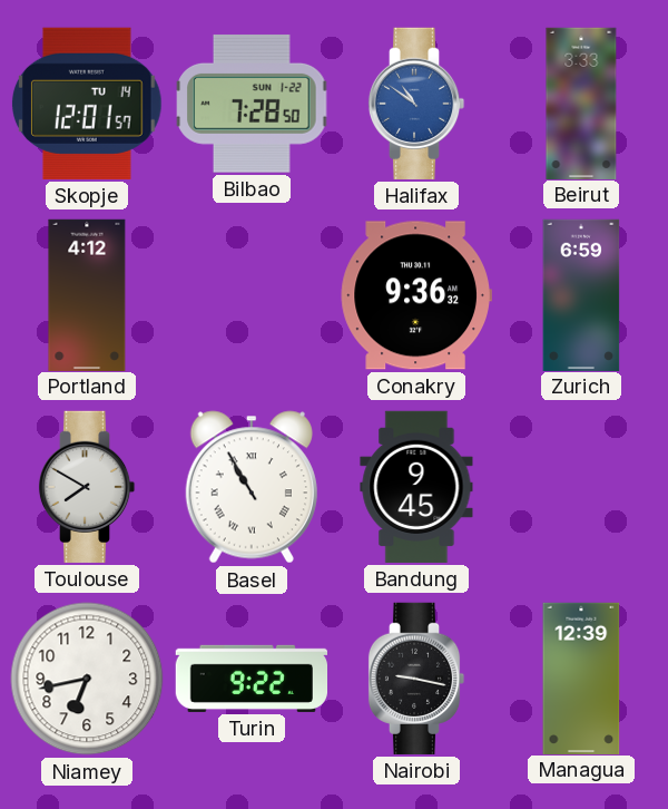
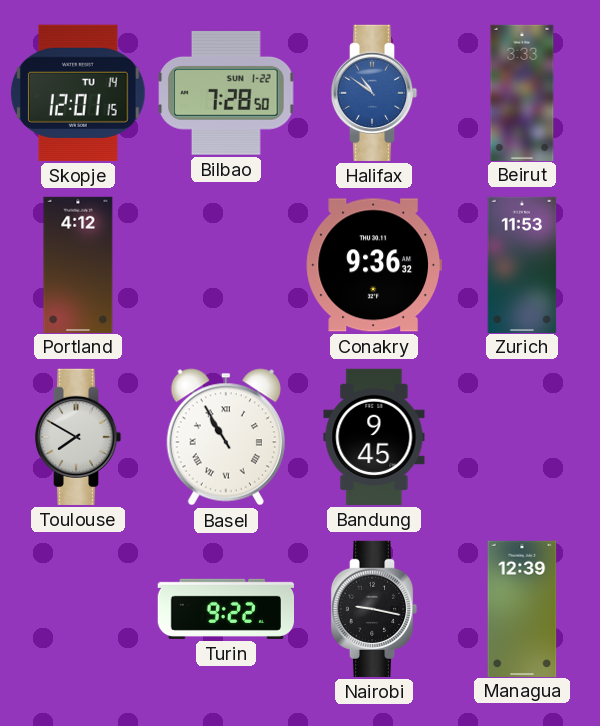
Skopje: 12:01:57 -> 12:01:15
Zurich: 6:59 -> 11:53
Niamey: 6:43 -> none
